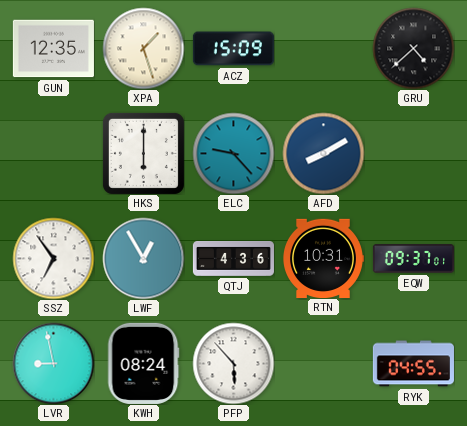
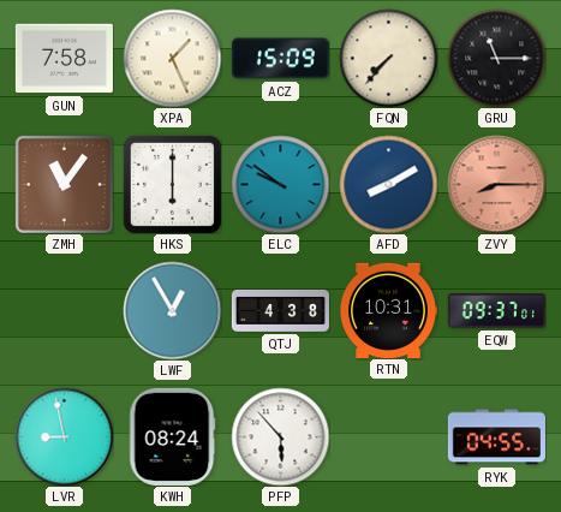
GUN: 12:35 -> 7:58
XPA: 1:27 -> 1:26
FQN: none -> 7:37
GRU: 4:38 -> 11:15
ZMH: none -> 11:06
ELC: 9:23 -> 9:51
ZVY: none -> 8:15
SSZ: 6:54 -> none
QTJ: 4:36 -> 4:38
